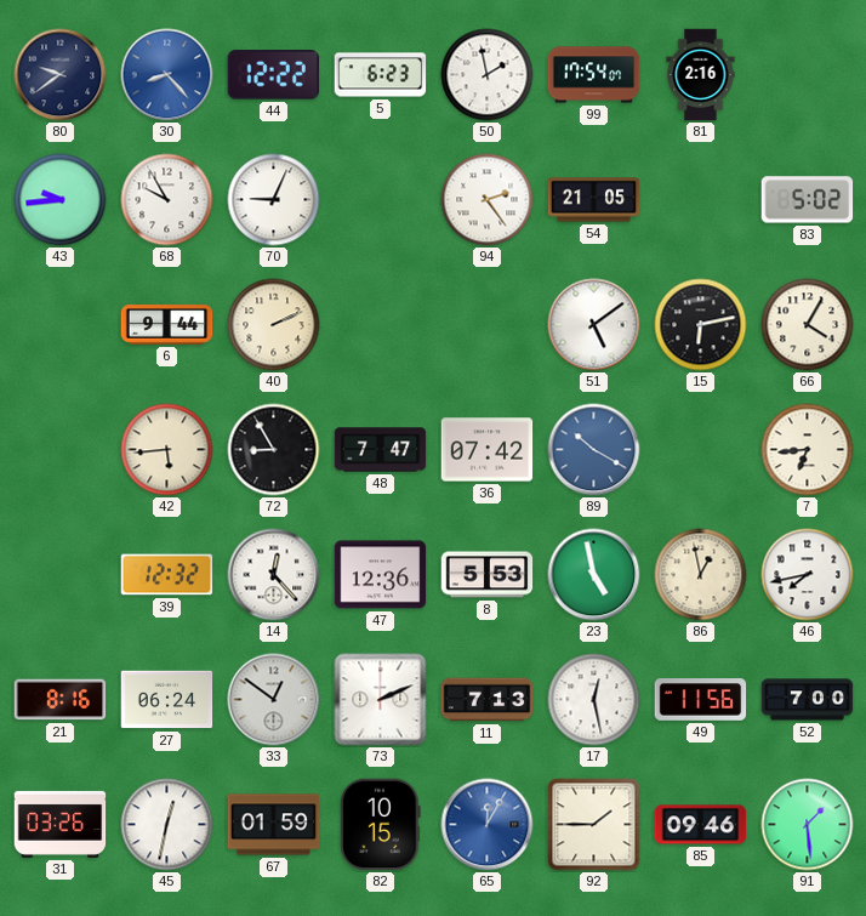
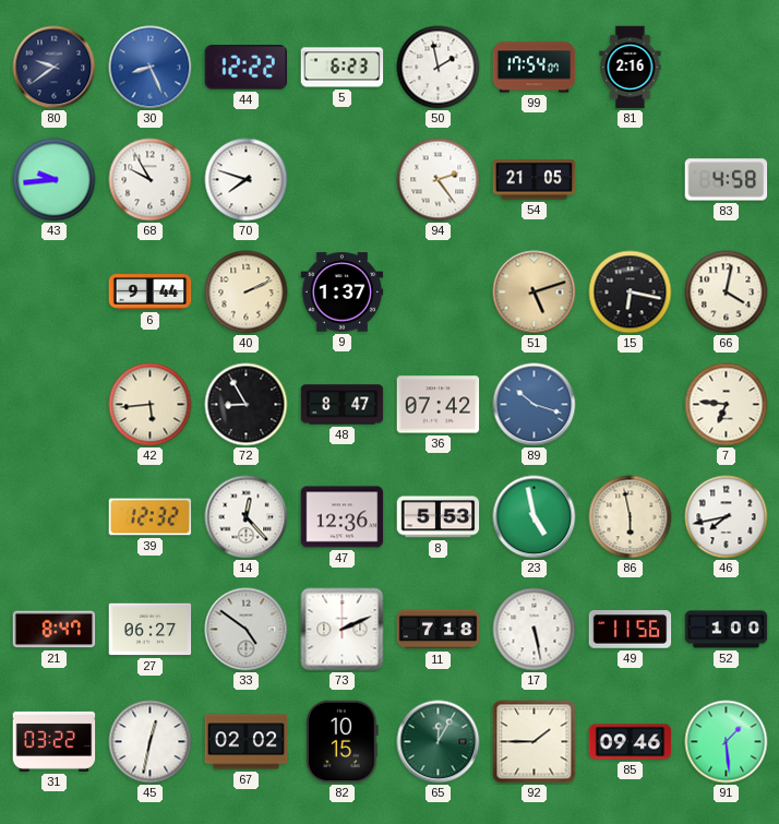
30: 8:23 -> 8:26
70: 9:04 -> 7:48
83: 5:02 -> 4:58
9: none -> 1:37
51: 5:09 -> 5:12
51 dial: white -> champagne
15: 6:13 -> 6:17
66: 4:05 -> 4:02
48: 7:47 -> 8:47
89: 10:20 -> 10:18
7: 6:44 -> 6:46
86: 12:58 -> 5:58
21: 8:16 -> 8:47
27: 06:24 -> 06:27
33: 12:51 -> 4:51
11: 7:13 -> 7:18
17: 12:28 -> 5:28
52: 7:00 -> 1:00
31: 03:26 -> 03:22
67: 01:59 -> 02:02
65 dial: blue -> green
